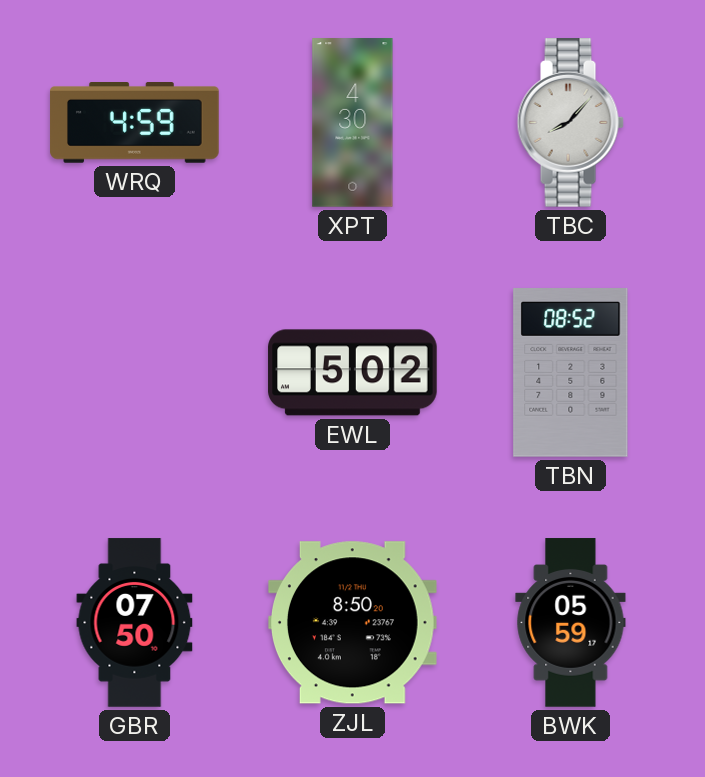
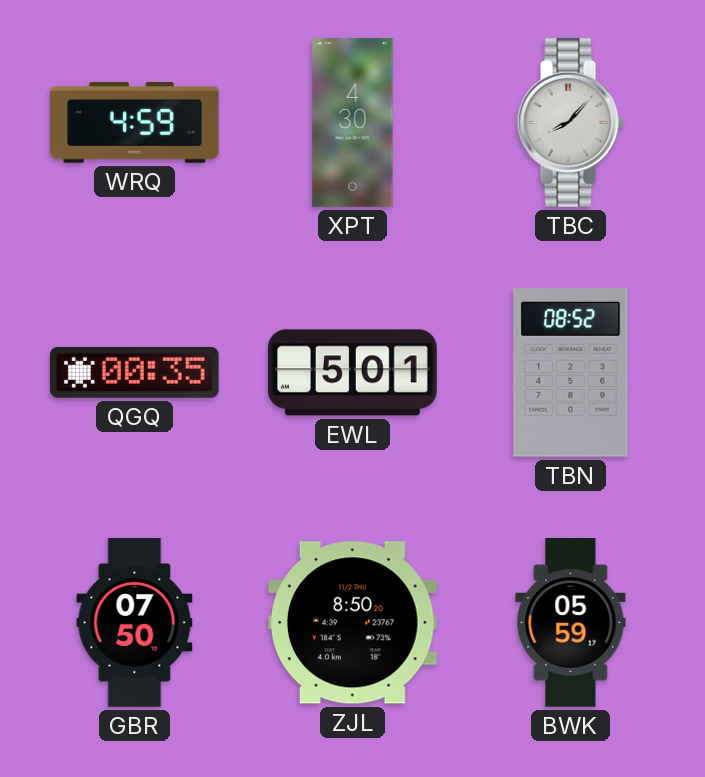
QGQ: none -> 00:35
EWL: 5:02 -> 5:01
